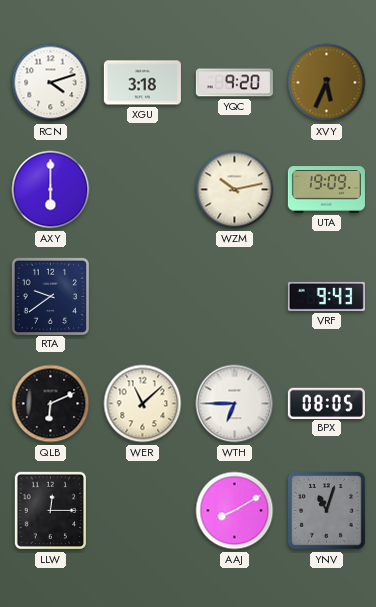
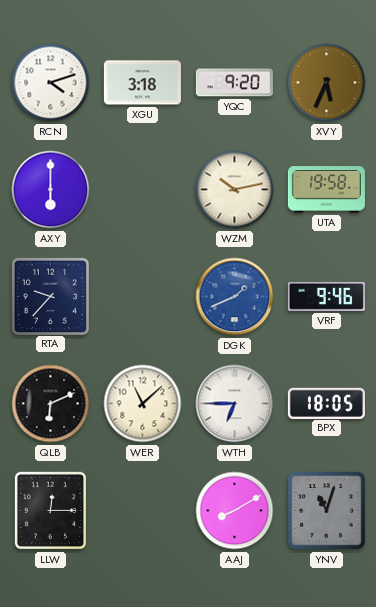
UTA: 19:09 -> 19:58
RTA: 9:39 -> 9:37
DGK: none -> 1:41
VRF: 9:43 -> 9:46
BPX: 08:05 -> 18:05
